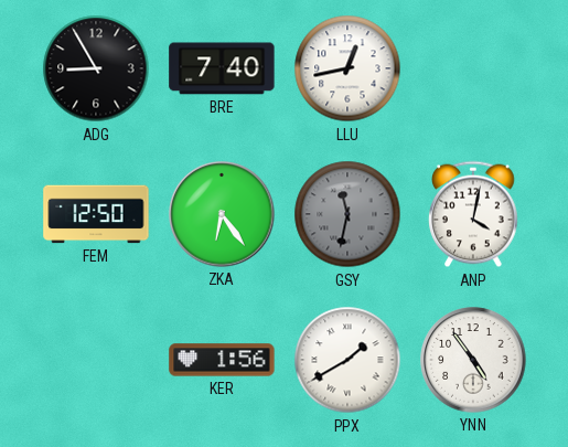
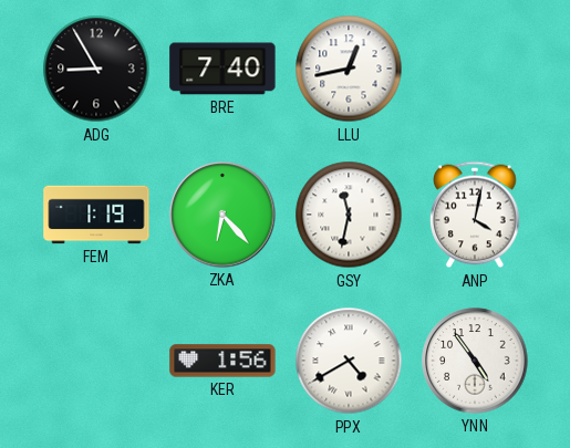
FEM: 12:50 -> 1:19
ZKA: 6:24 -> 6:23
GSY dial: grey -> white
PPX: 1:40 -> 4:40
